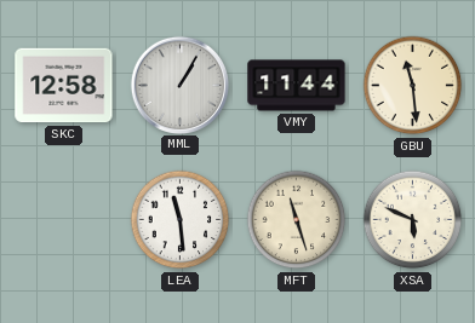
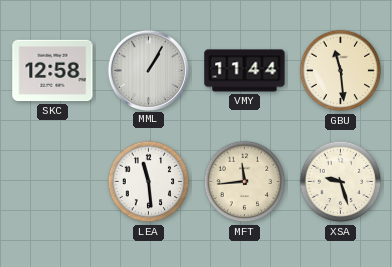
MFT: 11:27 -> 11:44
XSA: 5:49 -> 9:27
